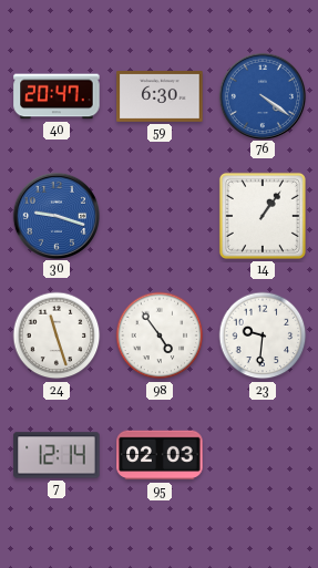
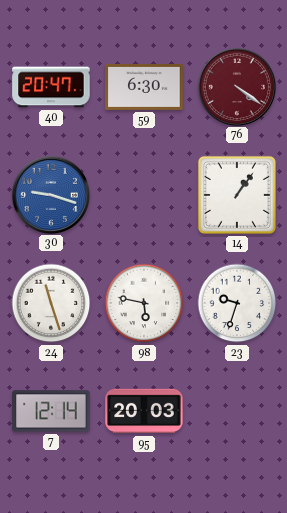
76 dial: blue -> burgundy
98: 4:54 -> 5:47
23: 9:31 -> 9:33
95: 02:03 -> 20:03
